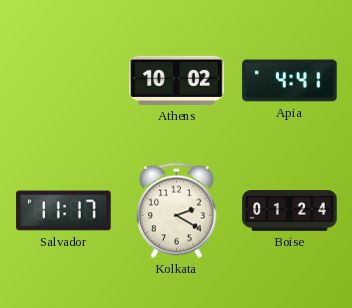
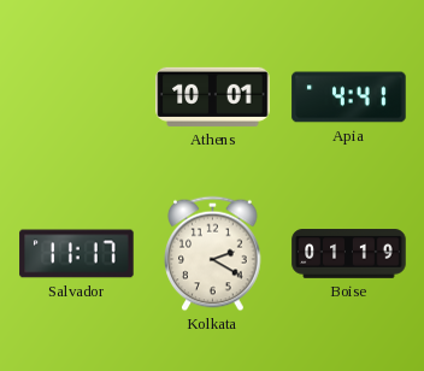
Athens: 10:02 -> 10:01
Boise: 01:24 -> 01:19
